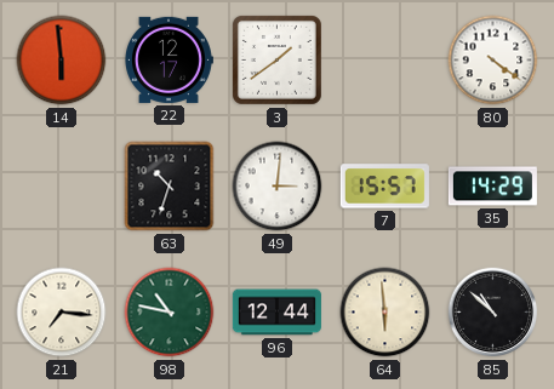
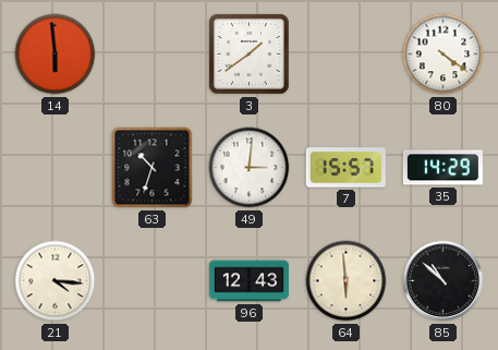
22: 12:17 -> none
21: 7:16 -> 4:16
98: 10:47 -> none
96: 12:44 -> 12:43
